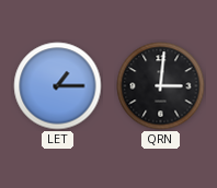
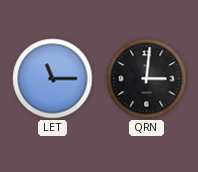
LET: 1:15 -> 11:15
